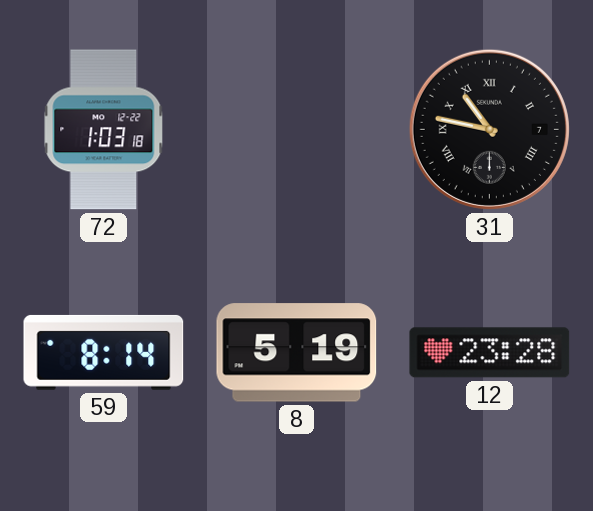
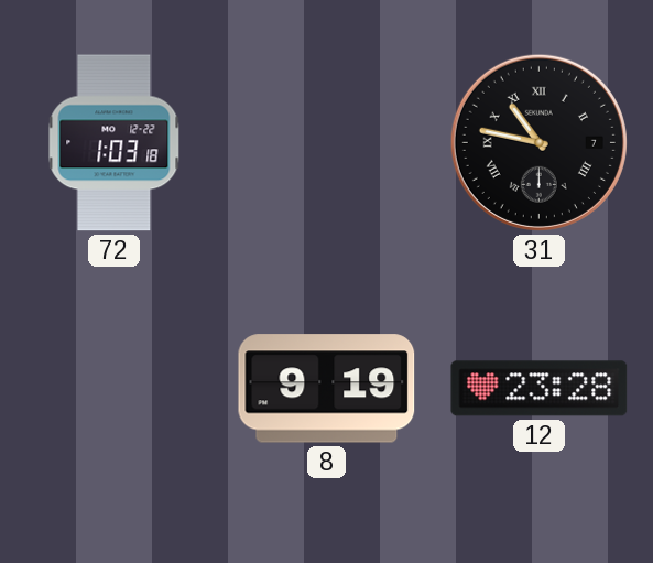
59: 8:14 -> none
8: 5:19 -> 9:19
